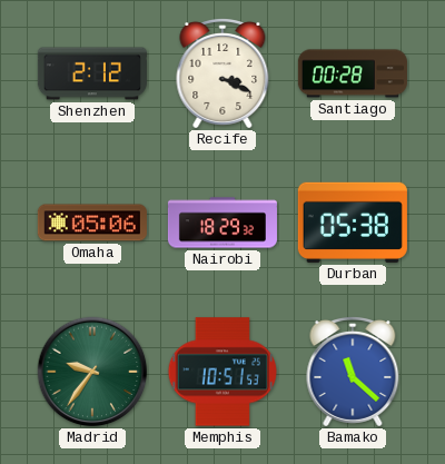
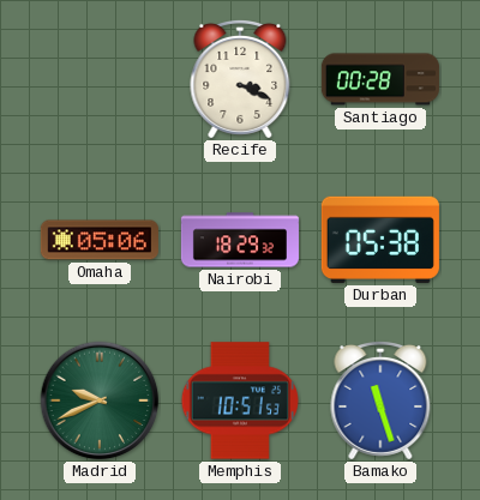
Shenzhen: 2:12 -> none
Madrid: 9:36 -> 9:41
Bamako: 11:22 -> 11:27
